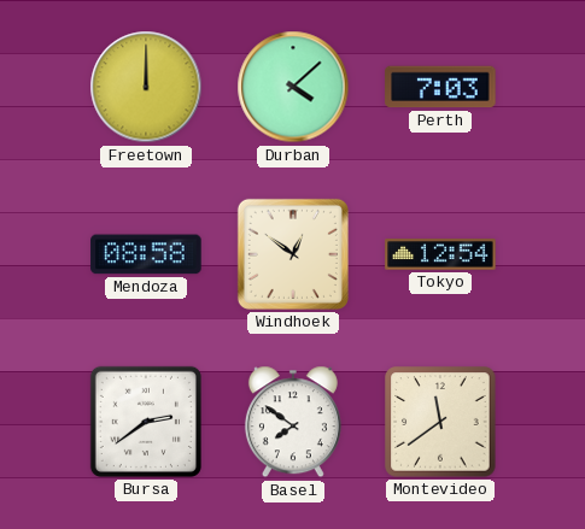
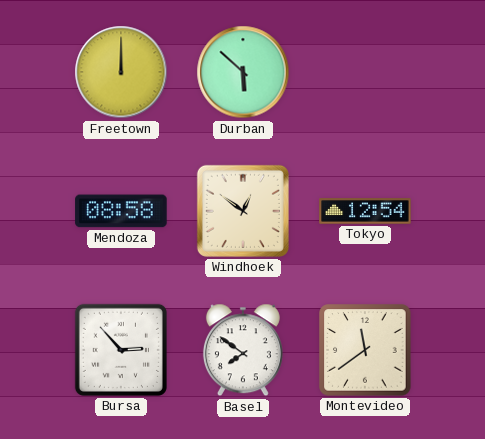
Durban: 4:08 -> 5:52
Perth: 7:03 -> none
Bursa: 2:39 -> 2:53
